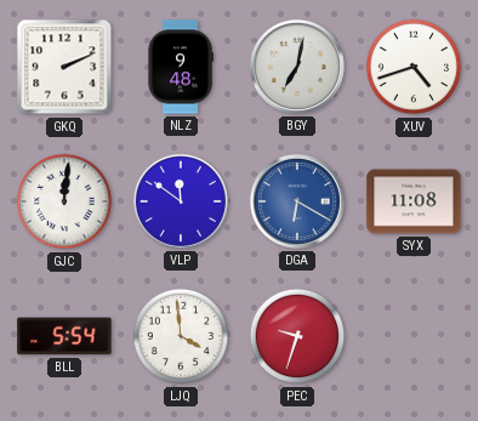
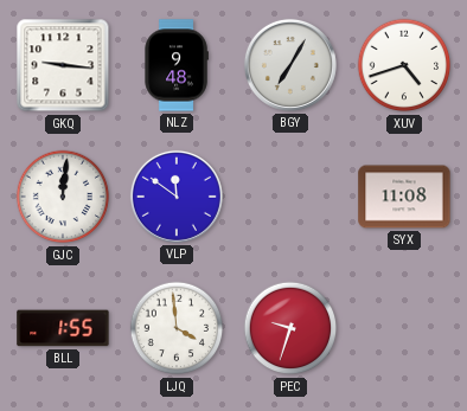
GKQ: 2:11 -> 9:16
BGY: 7:02 -> 7:05
DGA: 6:20 -> none
BLL: 5:54 -> 1:55
